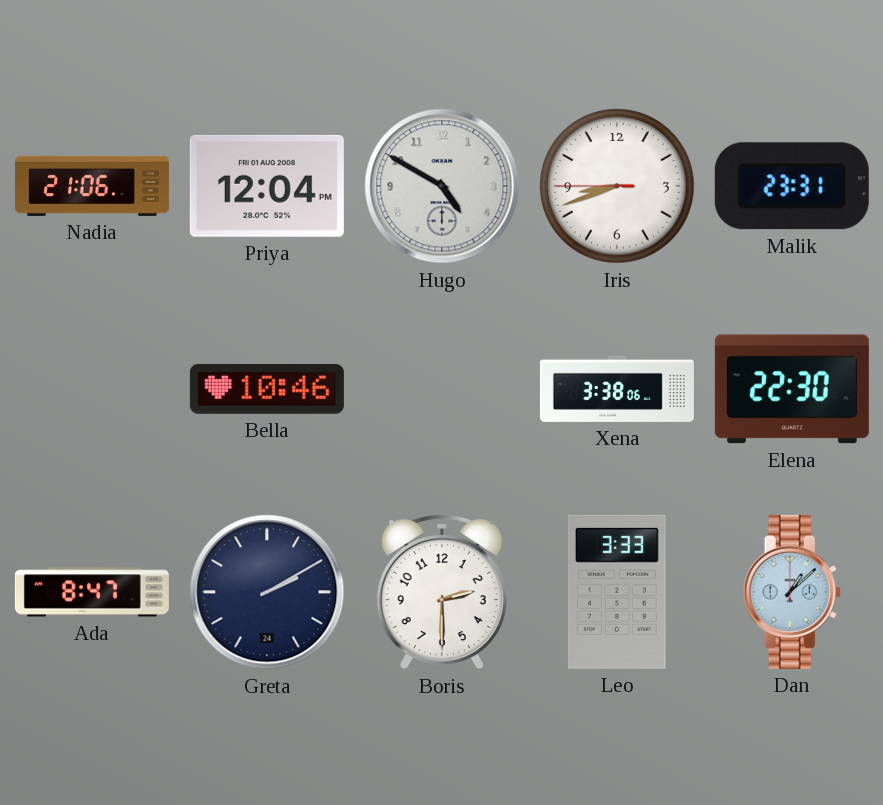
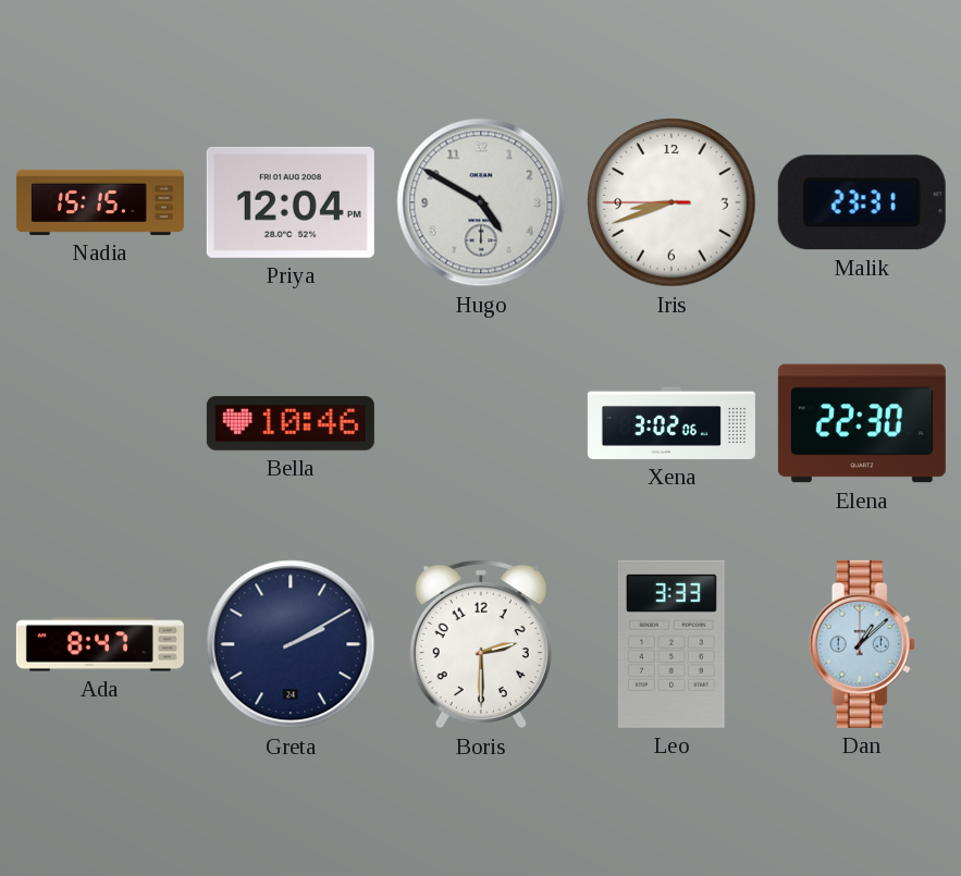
Nadia: 21:06 -> 15:15
Xena: 3:38 -> 3:02
